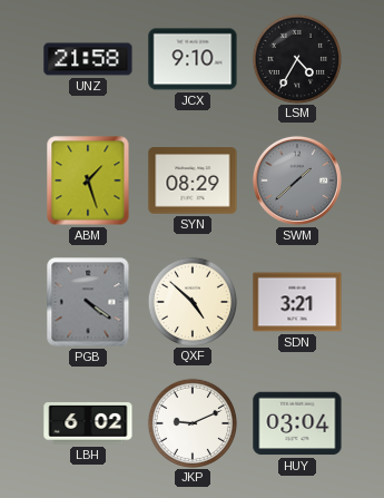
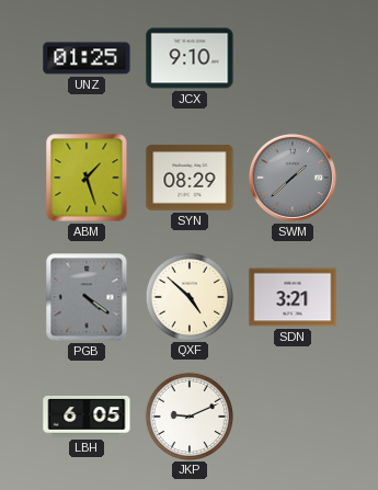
UNZ: 21:58 -> 01:25
LSM: 4:35 -> none
LBH: 6:02 -> 6:05
HUY: 03:04 -> none
